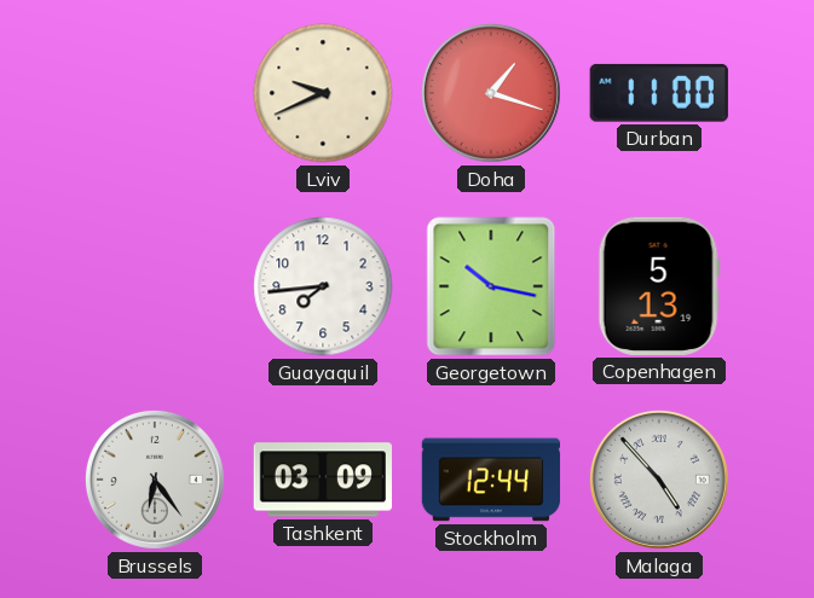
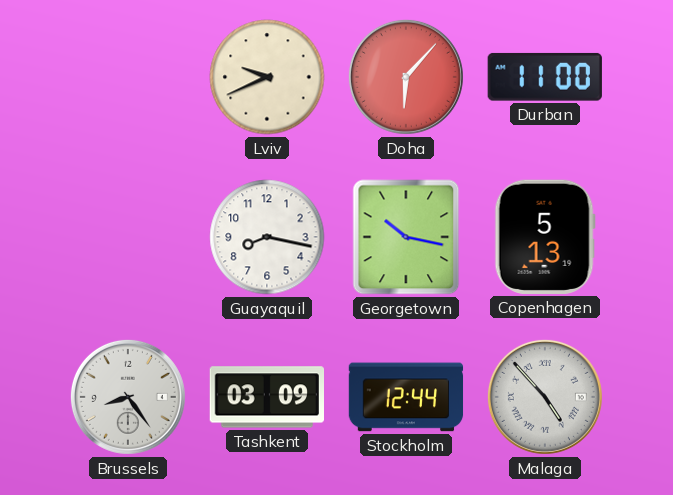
Doha: 1:18 -> 6:07
Guayaquil: 7:44 -> 8:17
Brussels: 6:24 -> 8:24
